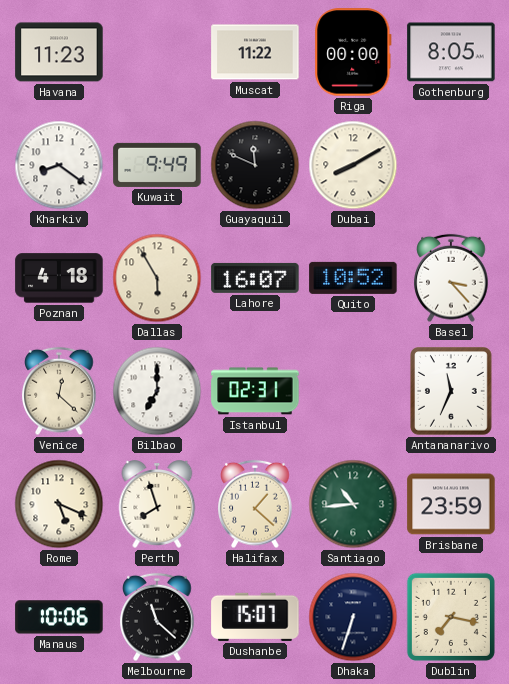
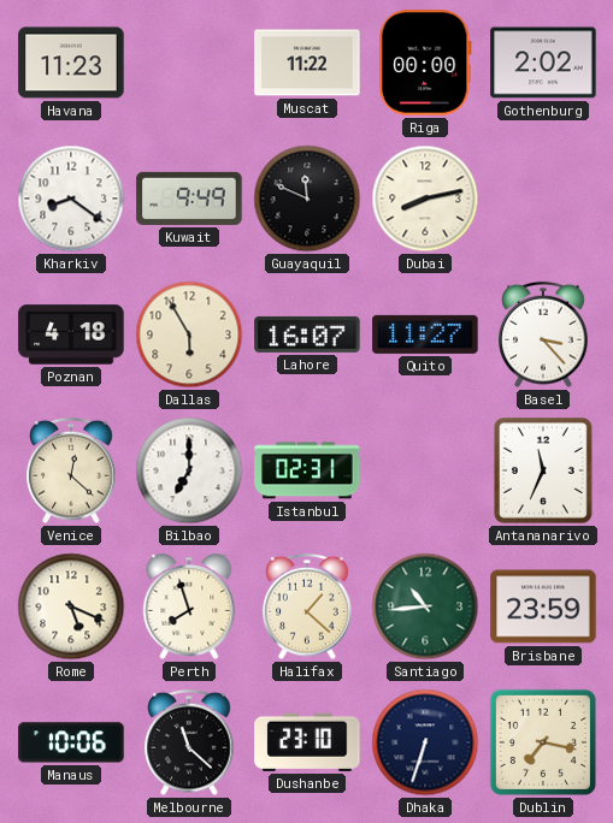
Gothenburg: 8:05 -> 2:02
Dubai: 8:10 -> 8:13
Quito: 10:52 -> 11:27
Dushanbe: 15:07 -> 23:10
